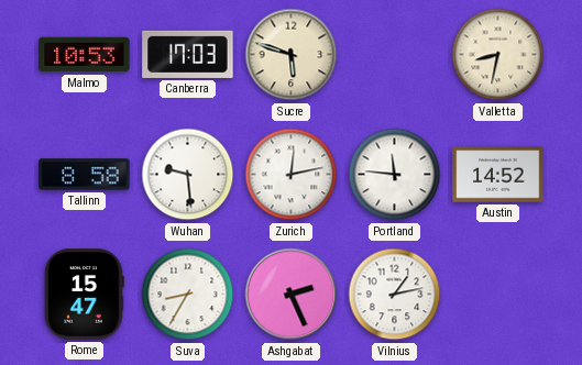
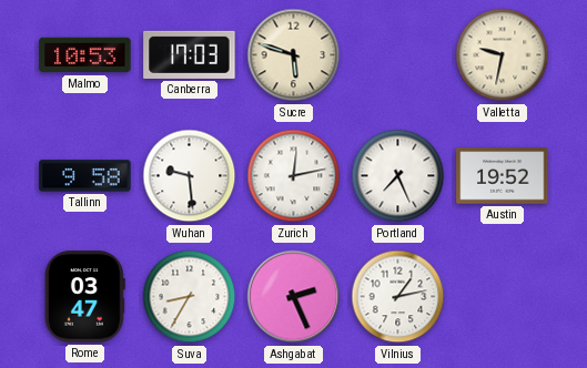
Valletta: 8:32 -> 9:32
Tallinn: 8:58 -> 9:58
Portland: 11:46 -> 7:26
Austin: 14:52 -> 19:52
Rome: 15:47 -> 03:47
